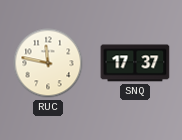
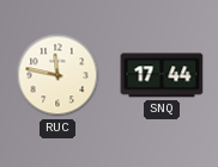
SNQ: 17:37 -> 17:44
